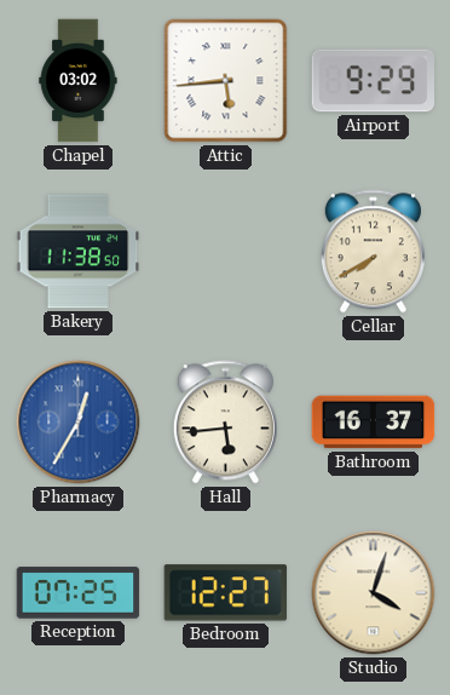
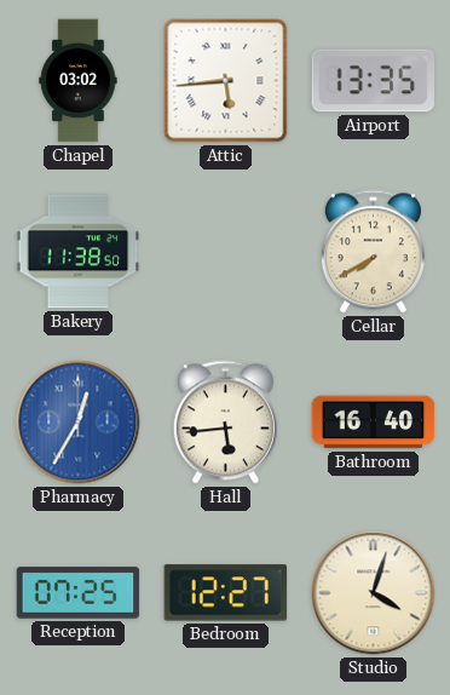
Airport: 9:29 -> 13:35
Bathroom: 16:37 -> 16:40
